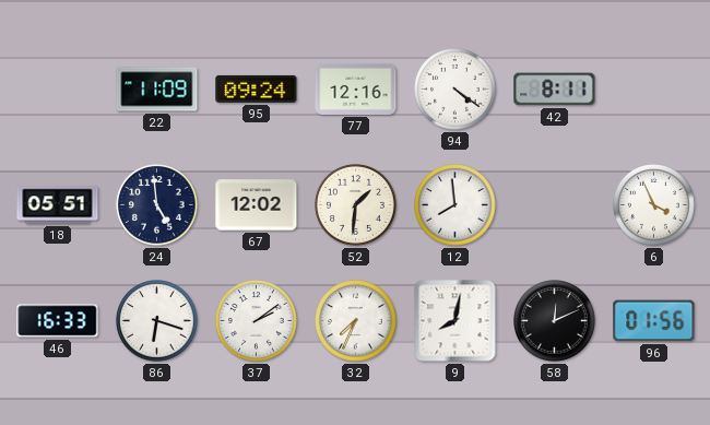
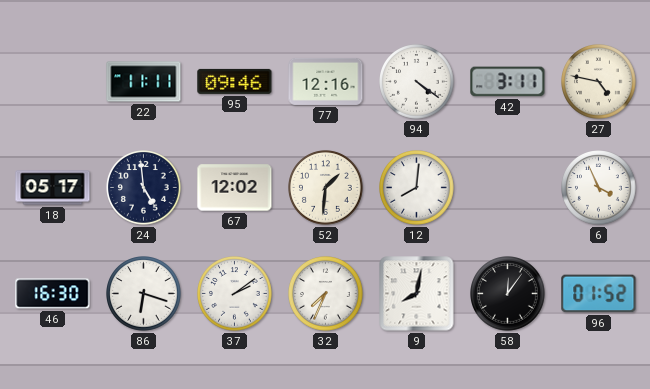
22: 11:09 -> 11:11
95: 09:24 -> 09:46
42: 8:11 -> 3:11
27: none -> 4:47
18: 05:51 -> 05:17
12: 7:59 -> 8:01
46: 16:33 -> 16:30
58: 12:11 -> 12:06
96: 01:56 -> 01:52
